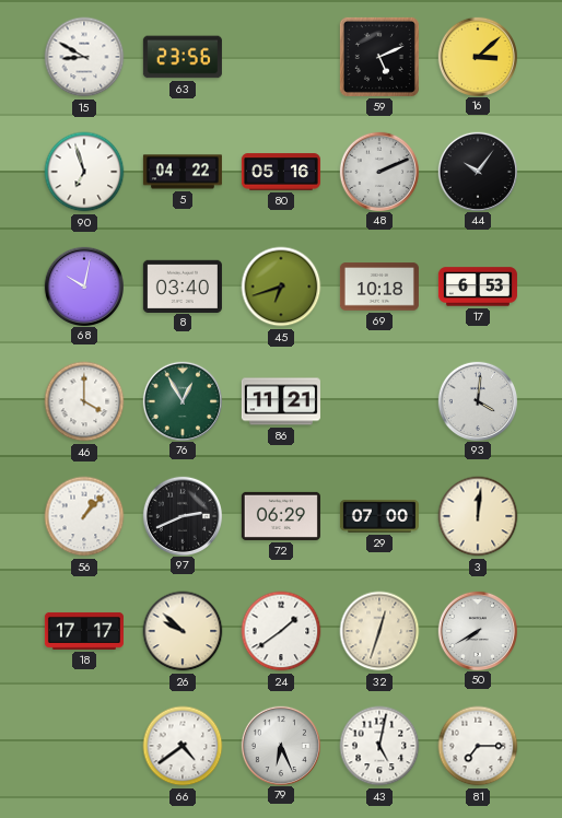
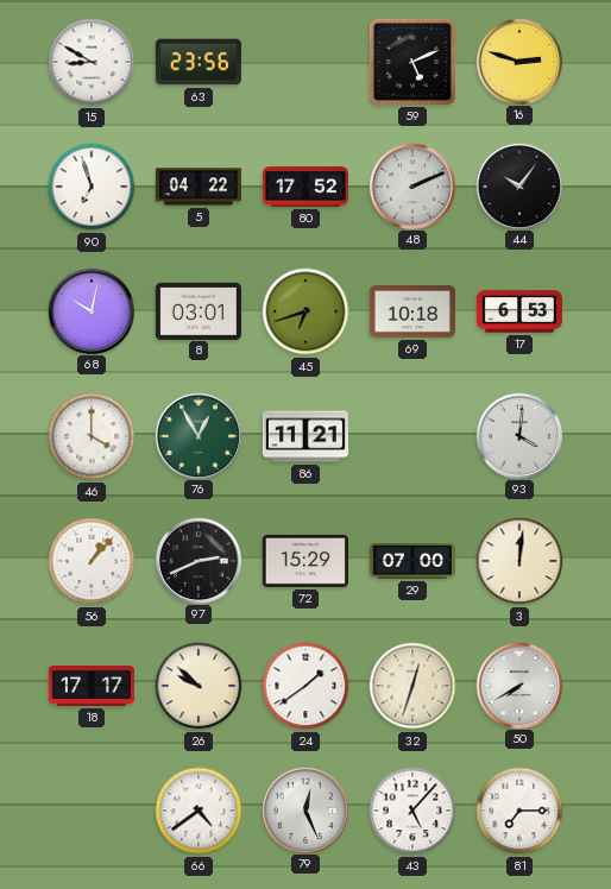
16: 3:08 -> 2:48
80: 05:16 -> 17:52
8: 03:40 -> 03:01
72: 06:29 -> 15:29
79: 6:26 -> 12:26
43: 5:02 -> 5:07
